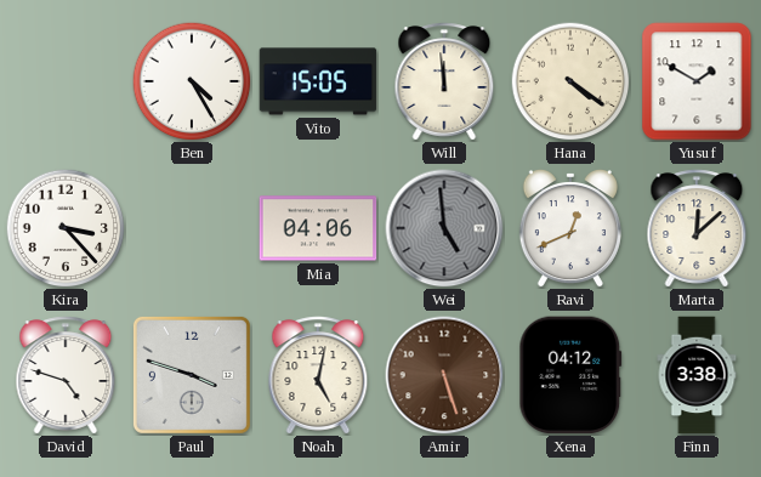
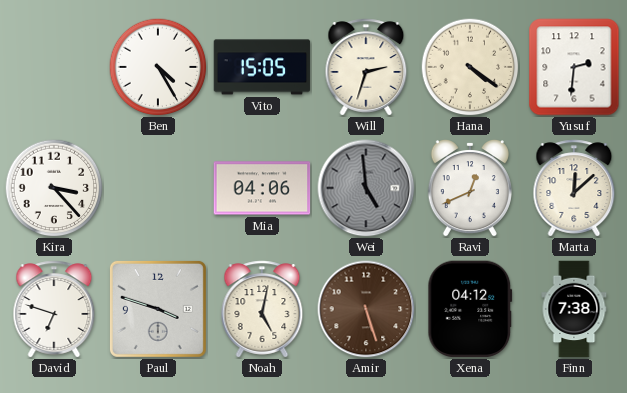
Will: 11:59 -> 2:33
Yusuf: 1:50 -> 2:31
David: 4:48 -> 6:48
Finn: 3:38 -> 7:38
